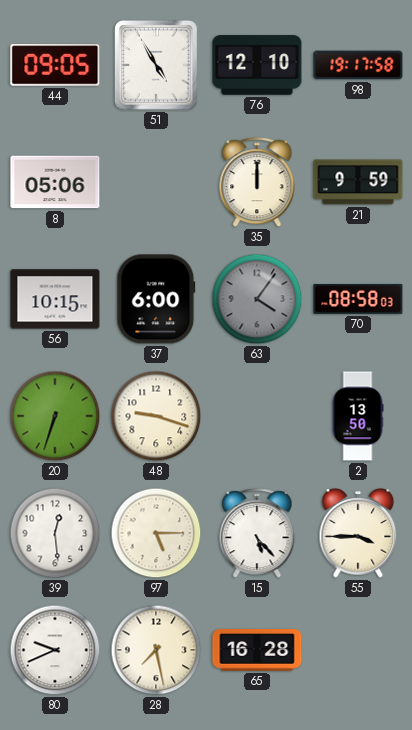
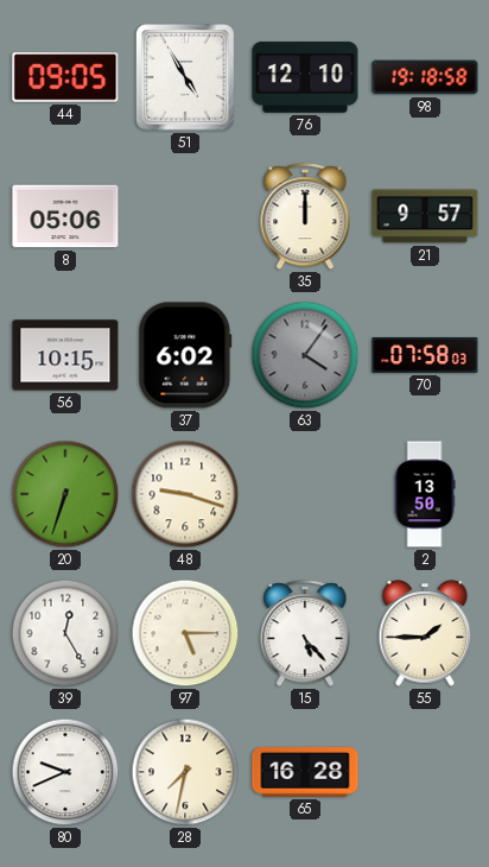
98: 19:17 -> 19:18
21: 9:59 -> 9:57
37: 6:00 -> 6:02
70: 08:58 -> 07:58
39: 12:29 -> 12:25
55: 3:45 -> 1:45
28: 7:28 -> 7:32
